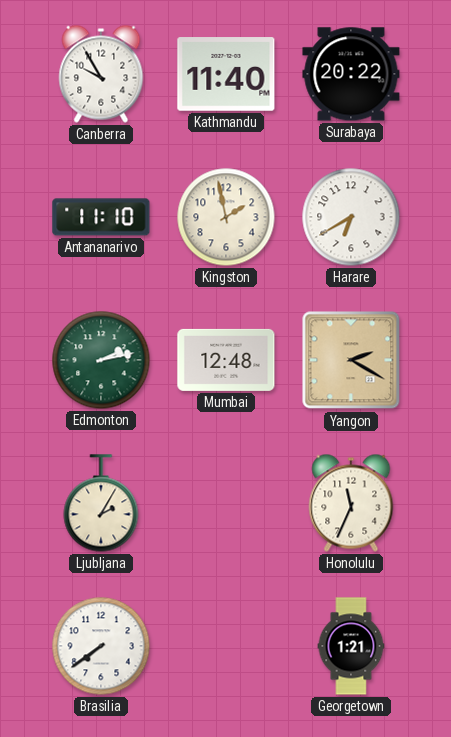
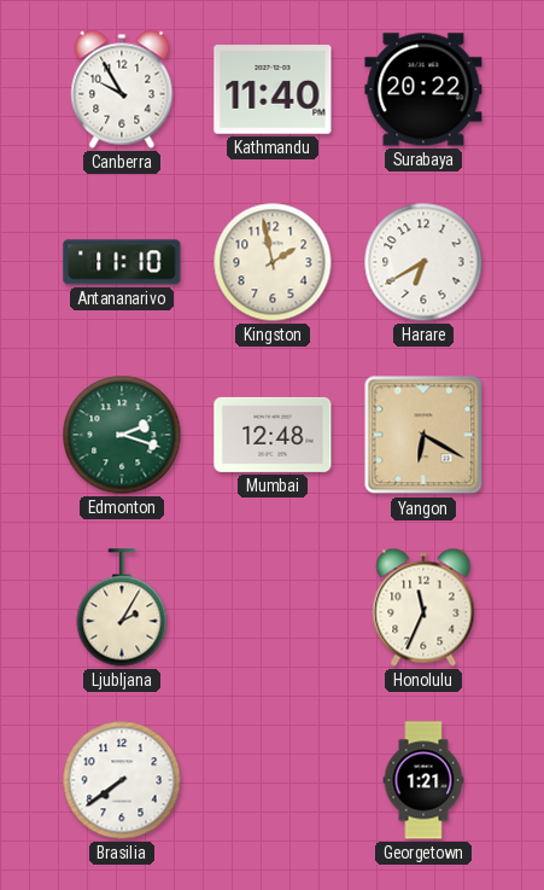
Edmonton: 2:13 -> 2:18
Yangon: 2:20 -> 6:20
